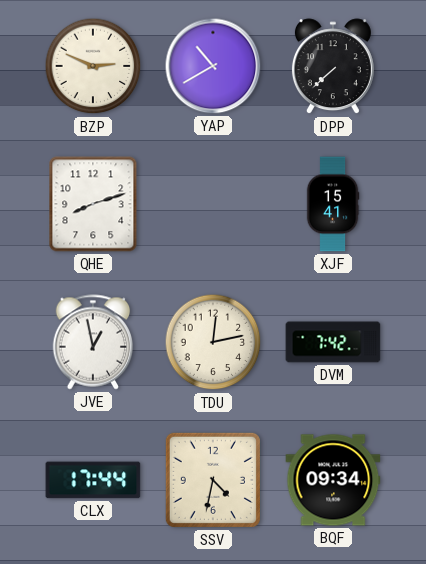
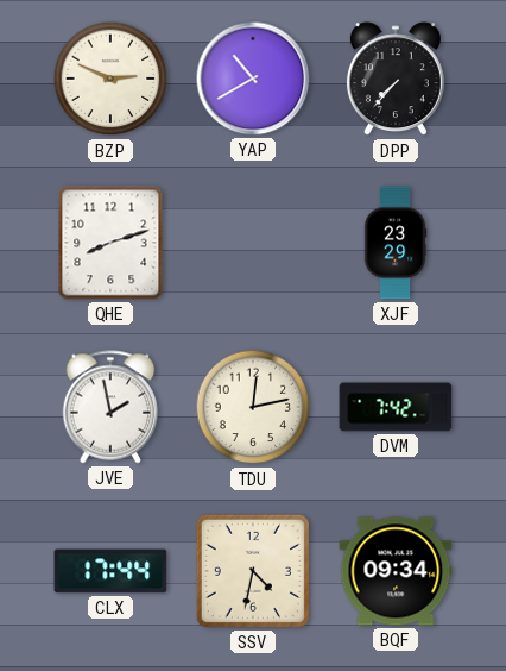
DPP: 7:38 -> 7:37
XJF: 15:41 -> 23:29
JVE: 12:58 -> 1:58
